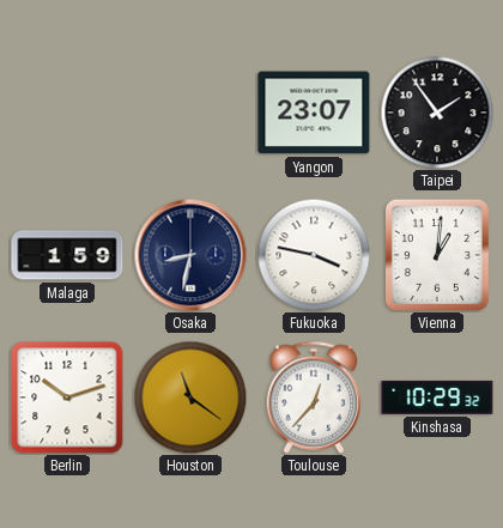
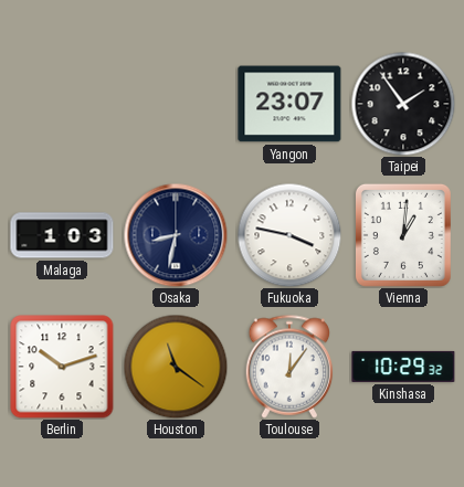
Malaga: 1:59 -> 1:03
Toulouse: 12:37 -> 12:06
